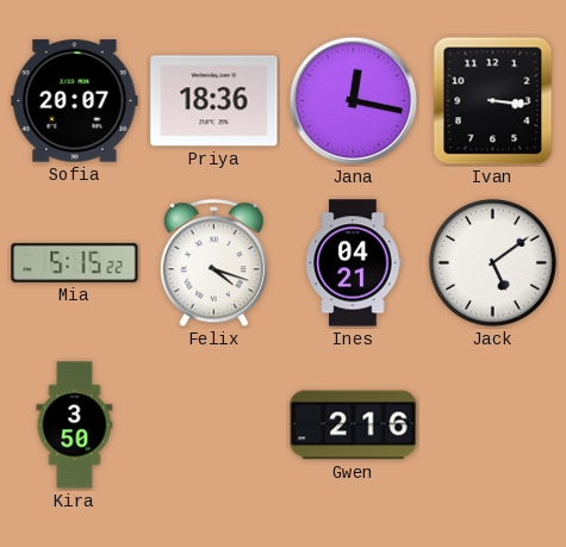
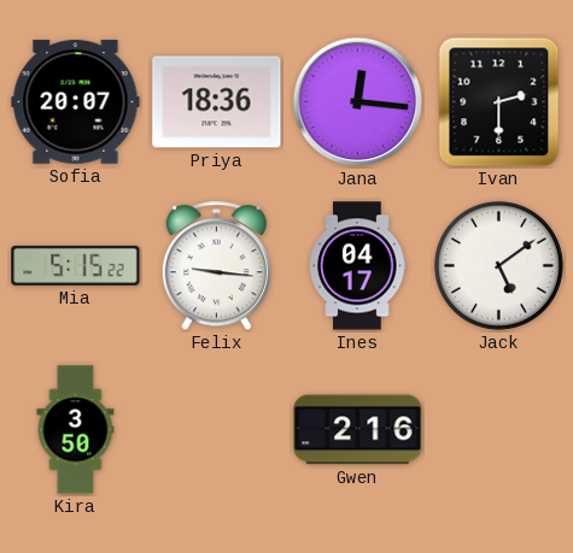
Jana: 12:17 -> 12:16
Ivan: 3:16 -> 2:30
Felix: 4:18 -> 9:16
Ines: 04:21 -> 04:17
